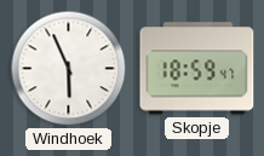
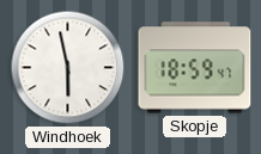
Windhoek: 5:56 -> 5:58
